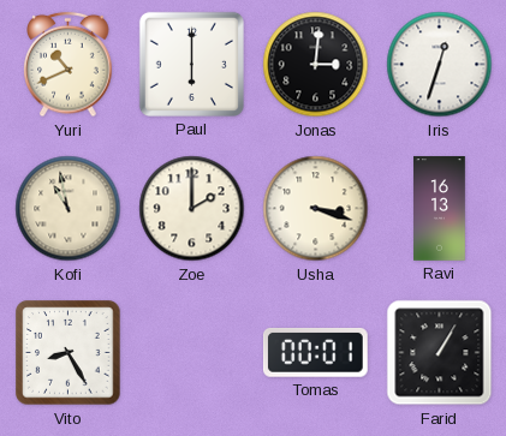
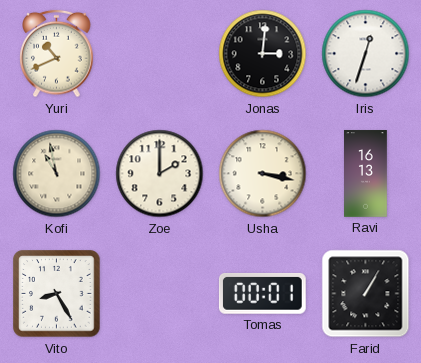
Paul: 6:00 -> none
Usha: 3:18 -> 3:17
